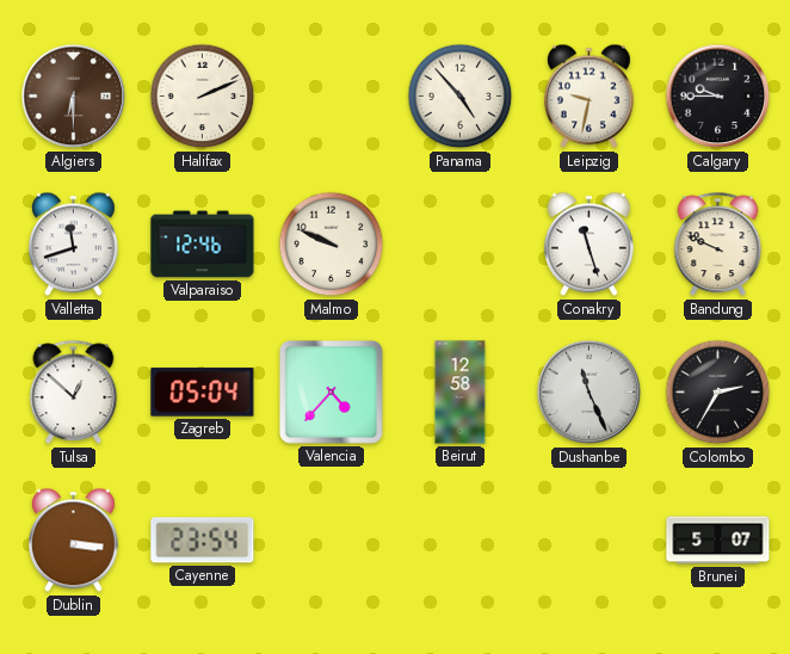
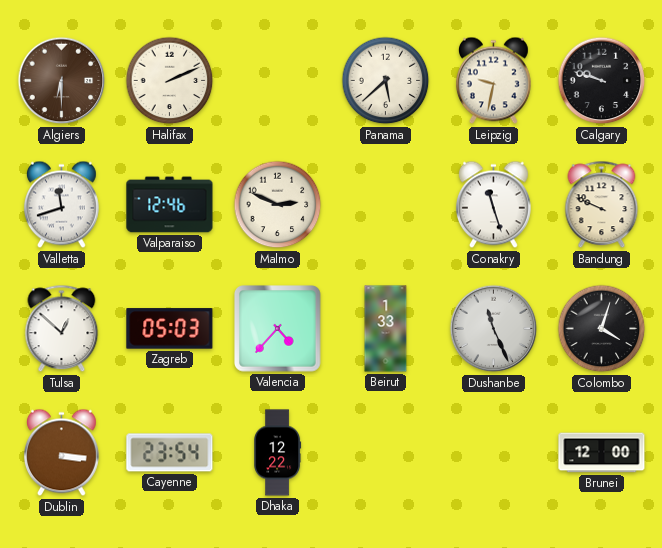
Panama: 4:53 -> 5:38
Calgary: 9:45 -> 9:48
Malmo: 9:49 -> 2:49
Zagreb: 05:04 -> 05:03
Beirut: 12:58 -> 1:33
Colombo: 2:35 -> 4:03
Dhaka: none -> 12:22
Brunei: 5:07 -> 12:00
